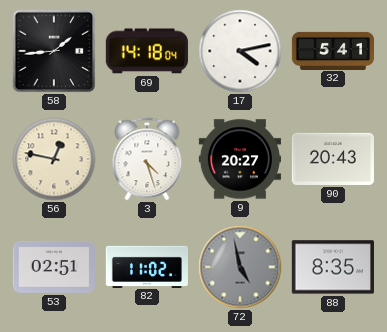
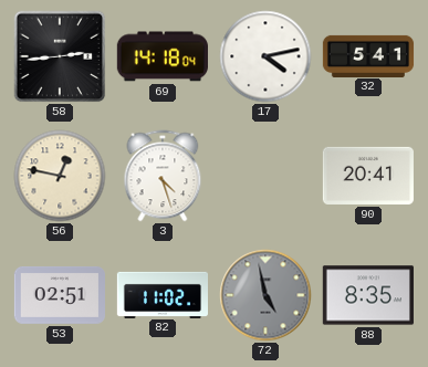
58: 1:44 -> 2:44
9: 20:27 -> none
90: 20:43 -> 20:41
